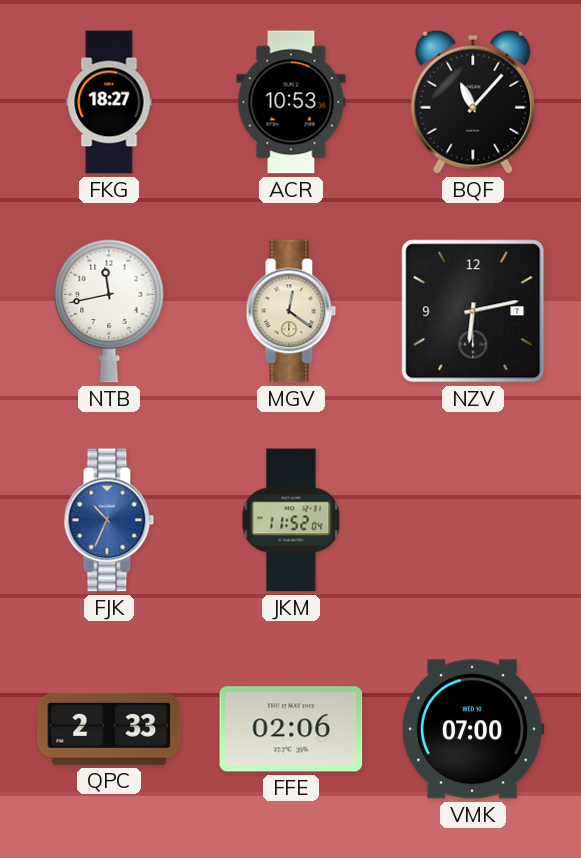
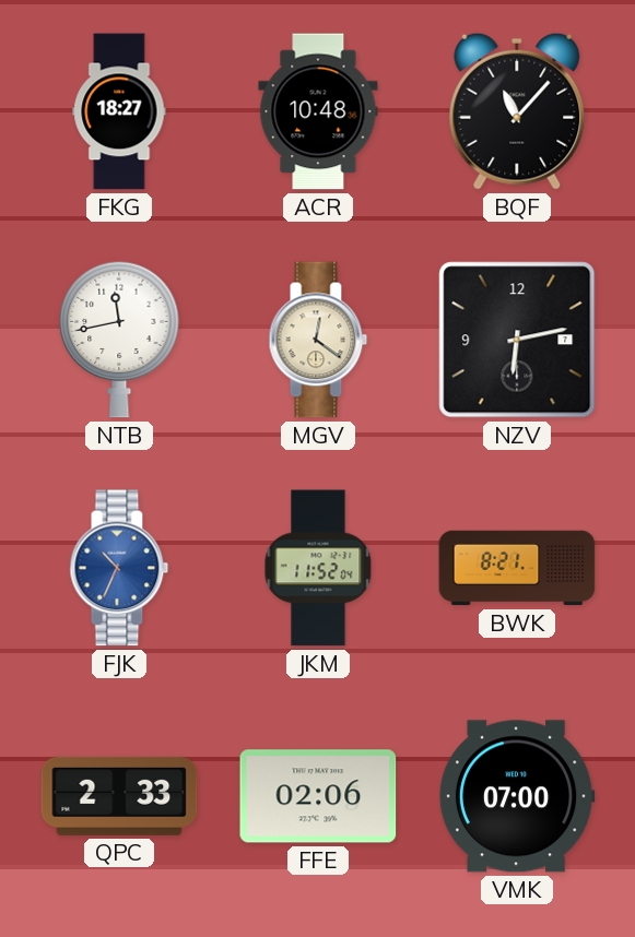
ACR: 10:53 -> 10:48
BWK: none -> 8:21
